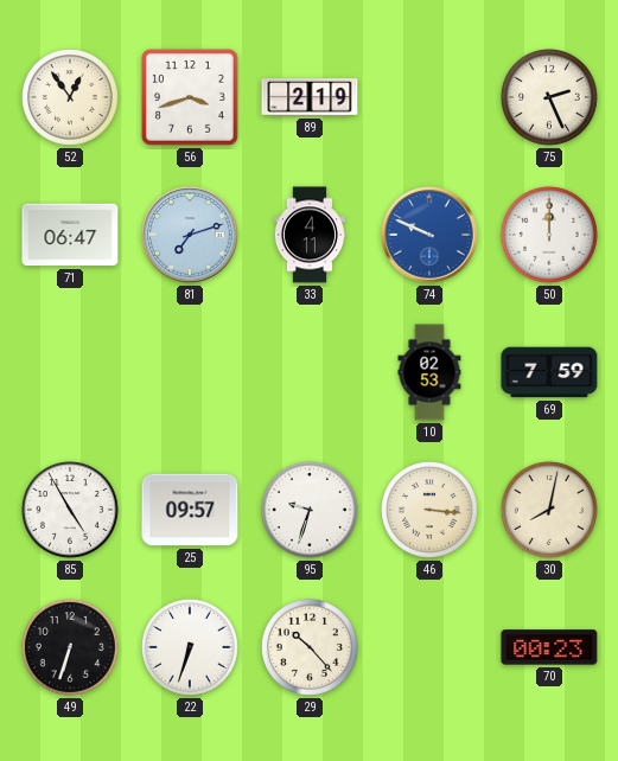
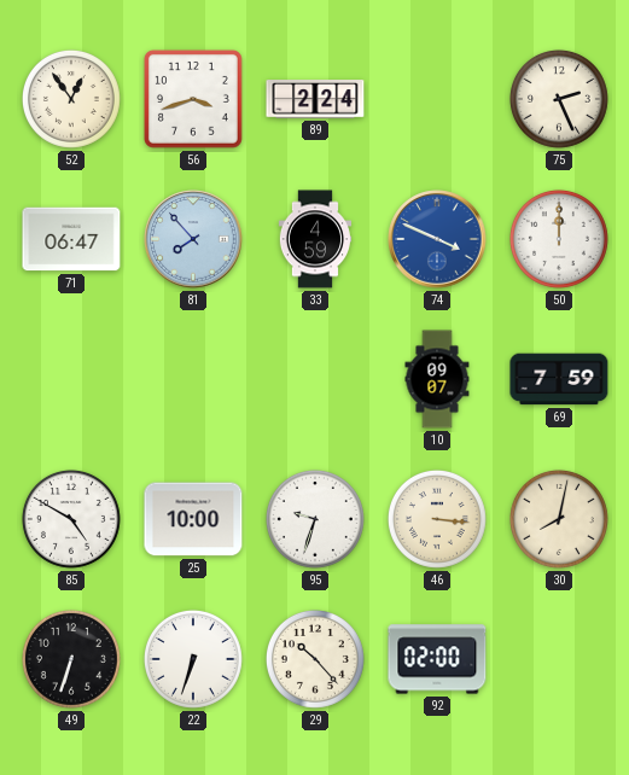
89: 2:19 -> 2:24
81: 7:12 -> 7:53
33: 4:11 -> 4:59
74: 9:49 -> 3:49
10: 02:53 -> 09:07
85: 4:55 -> 4:50
25: 09:57 -> 10:00
92: none -> 02:00
70: 00:23 -> none
